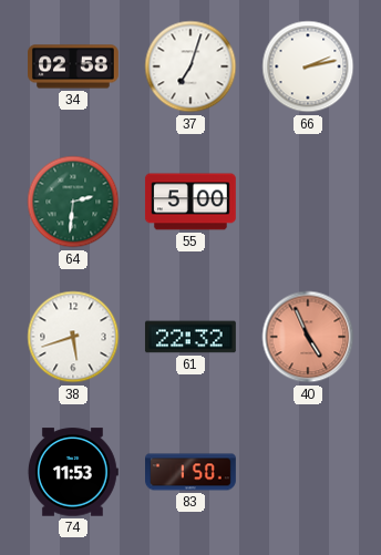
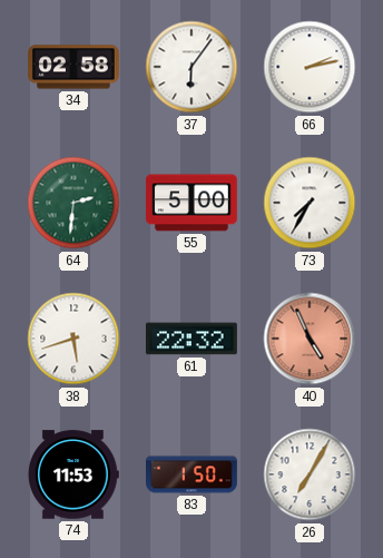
37: 7:03 -> 6:06
73: none -> 7:35
26: none -> 7:05
